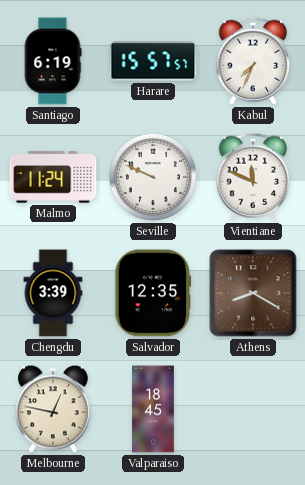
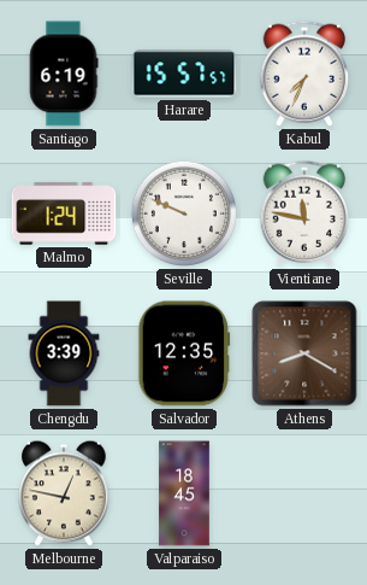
Malmo: 11:24 -> 1:24
Vientiane: 11:49 -> 11:47
